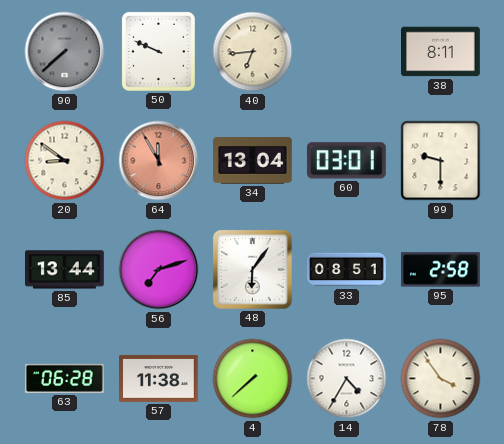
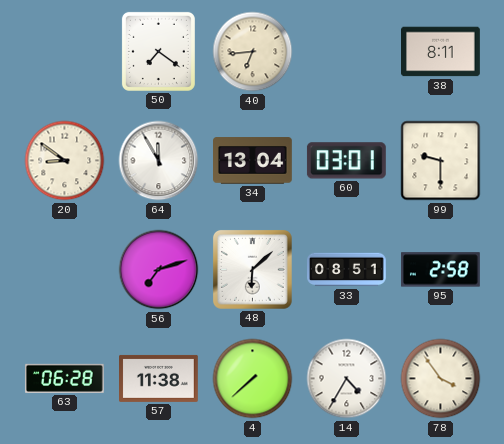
90: 7:38 -> none
50: 9:49 -> 7:21
64 dial: salmon -> white
85: 13:44 -> none
48: 6:06 -> 6:08
